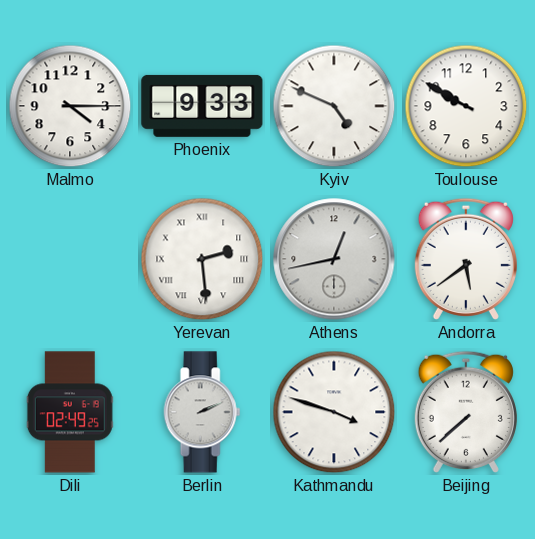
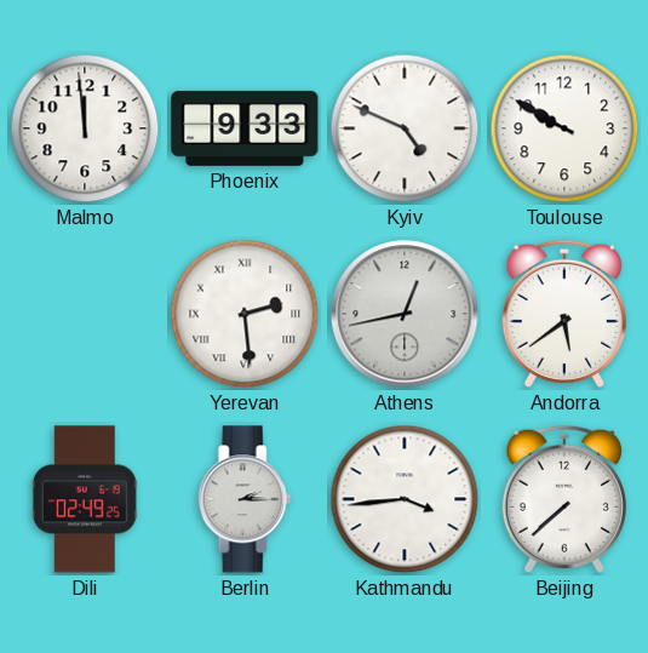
Malmo: 4:15 -> 11:59
Berlin: 2:11 -> 2:15
Kathmandu: 3:48 -> 3:44
